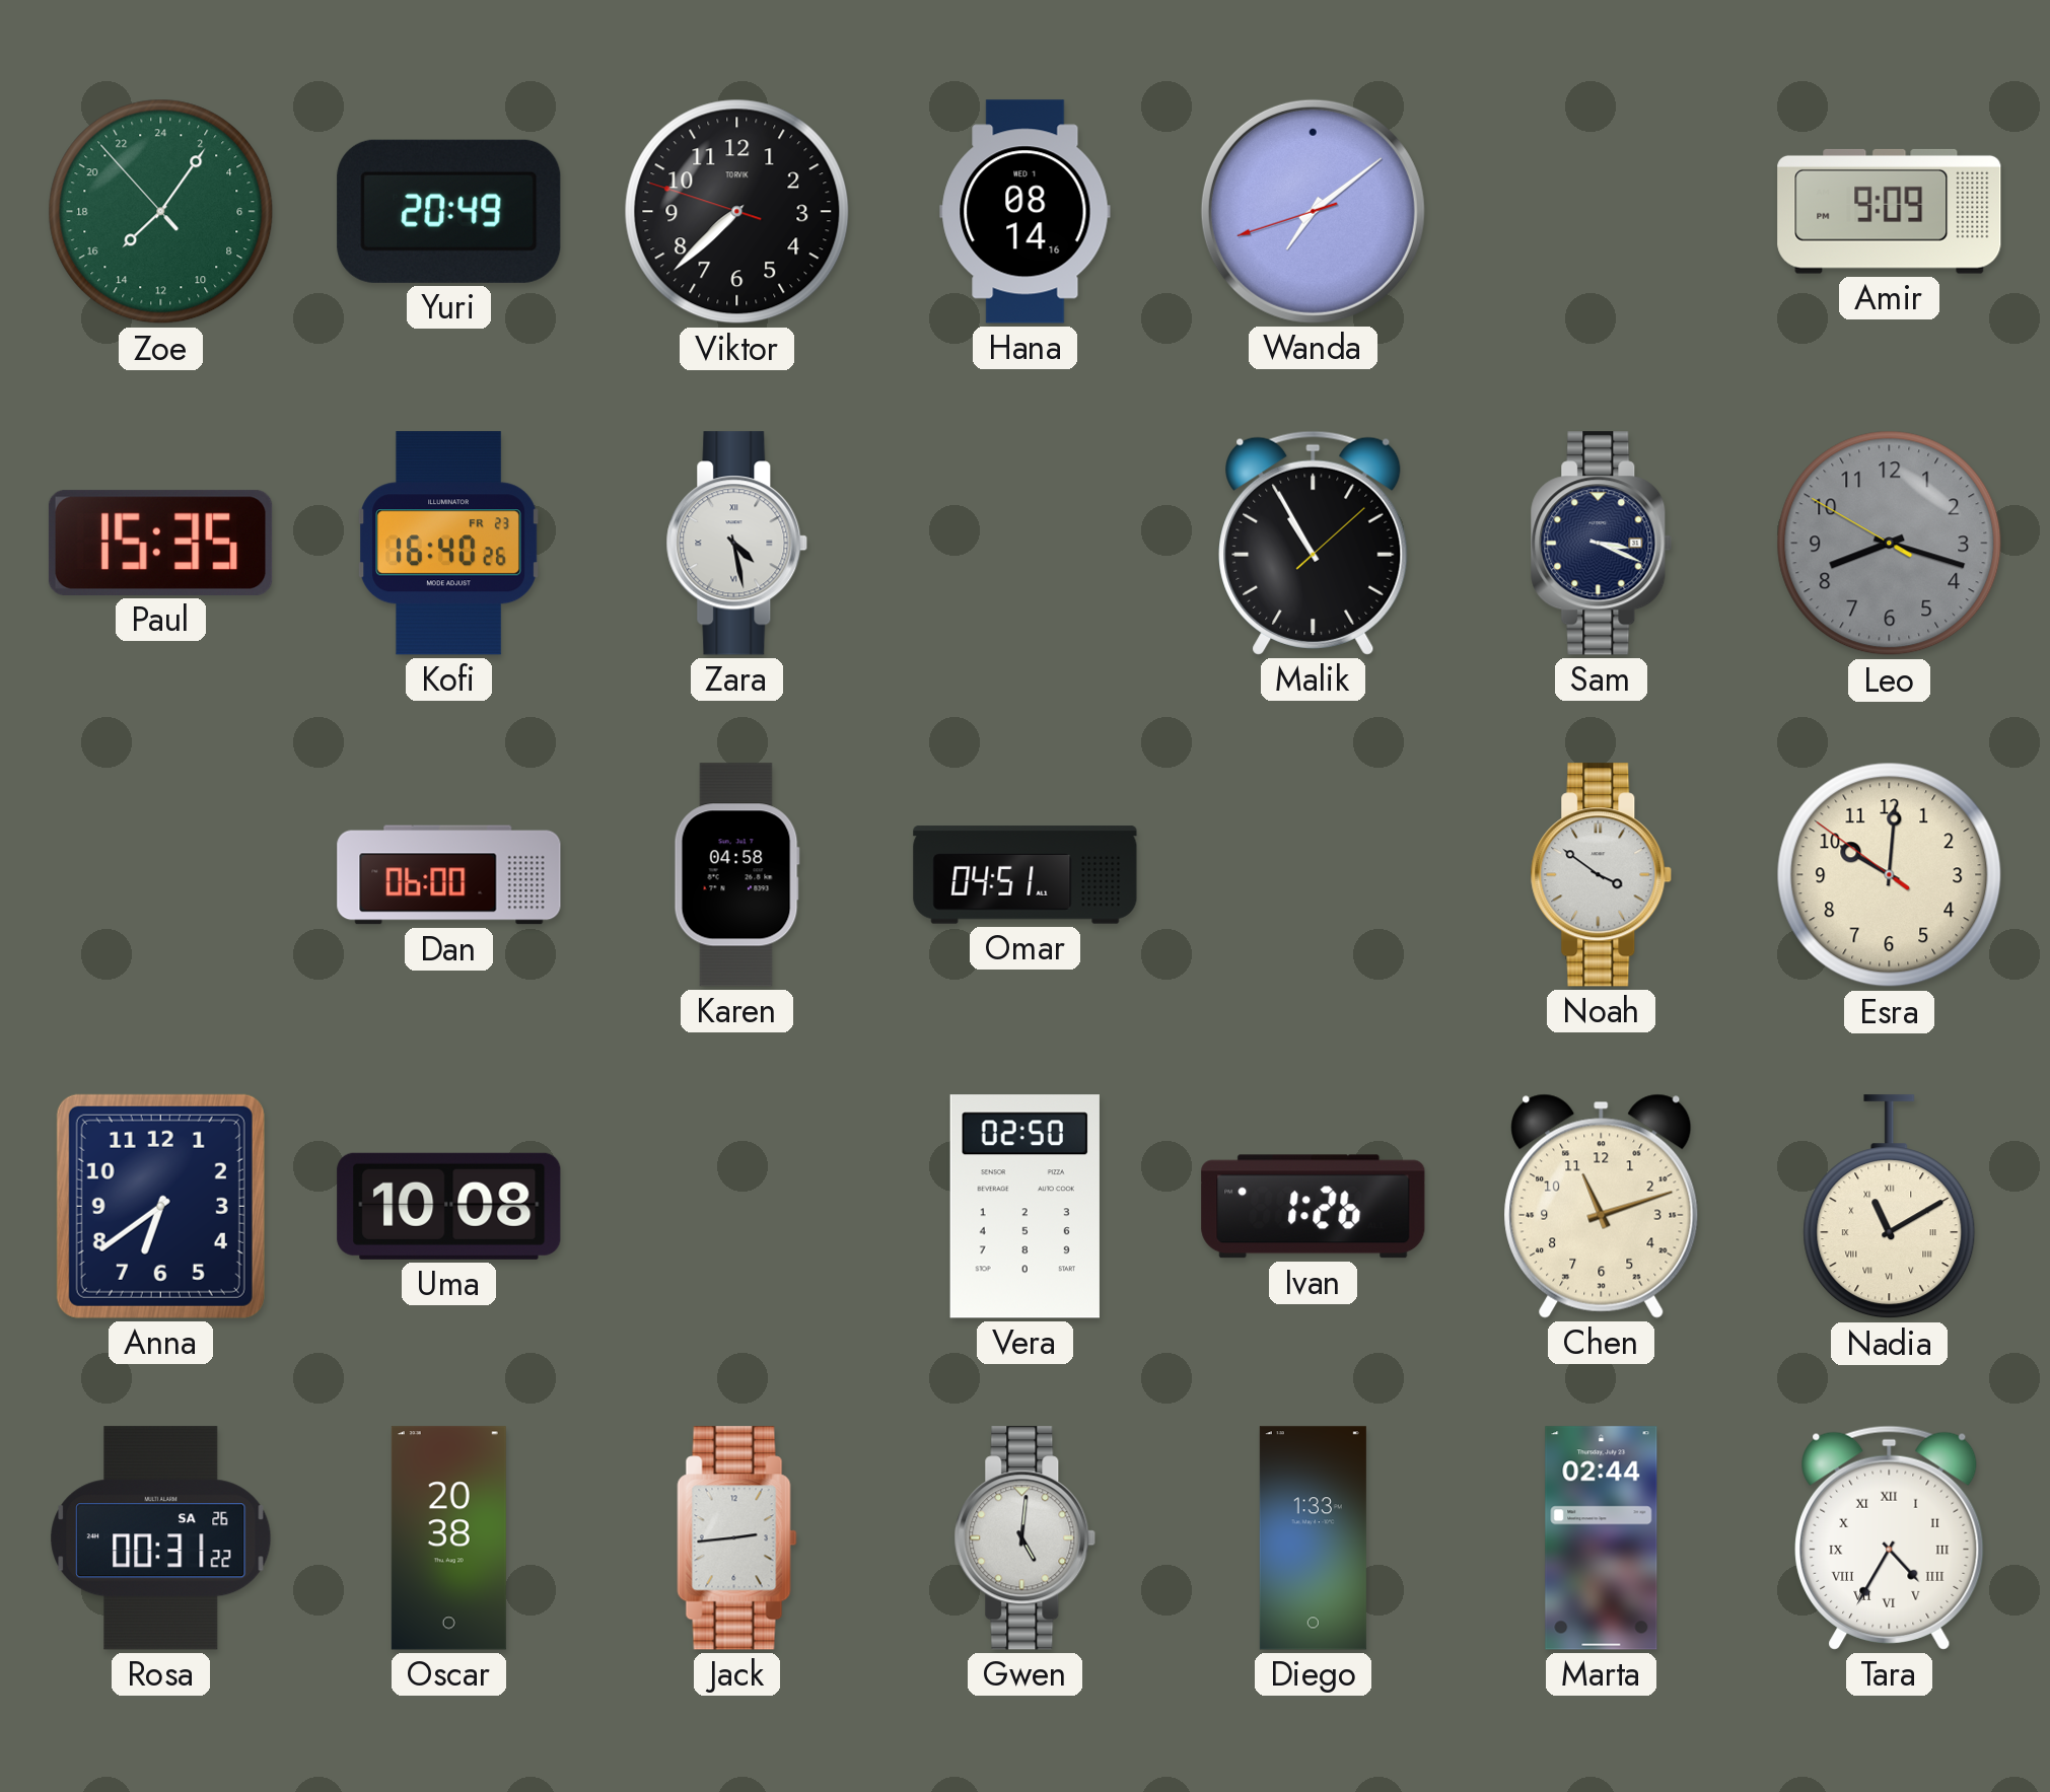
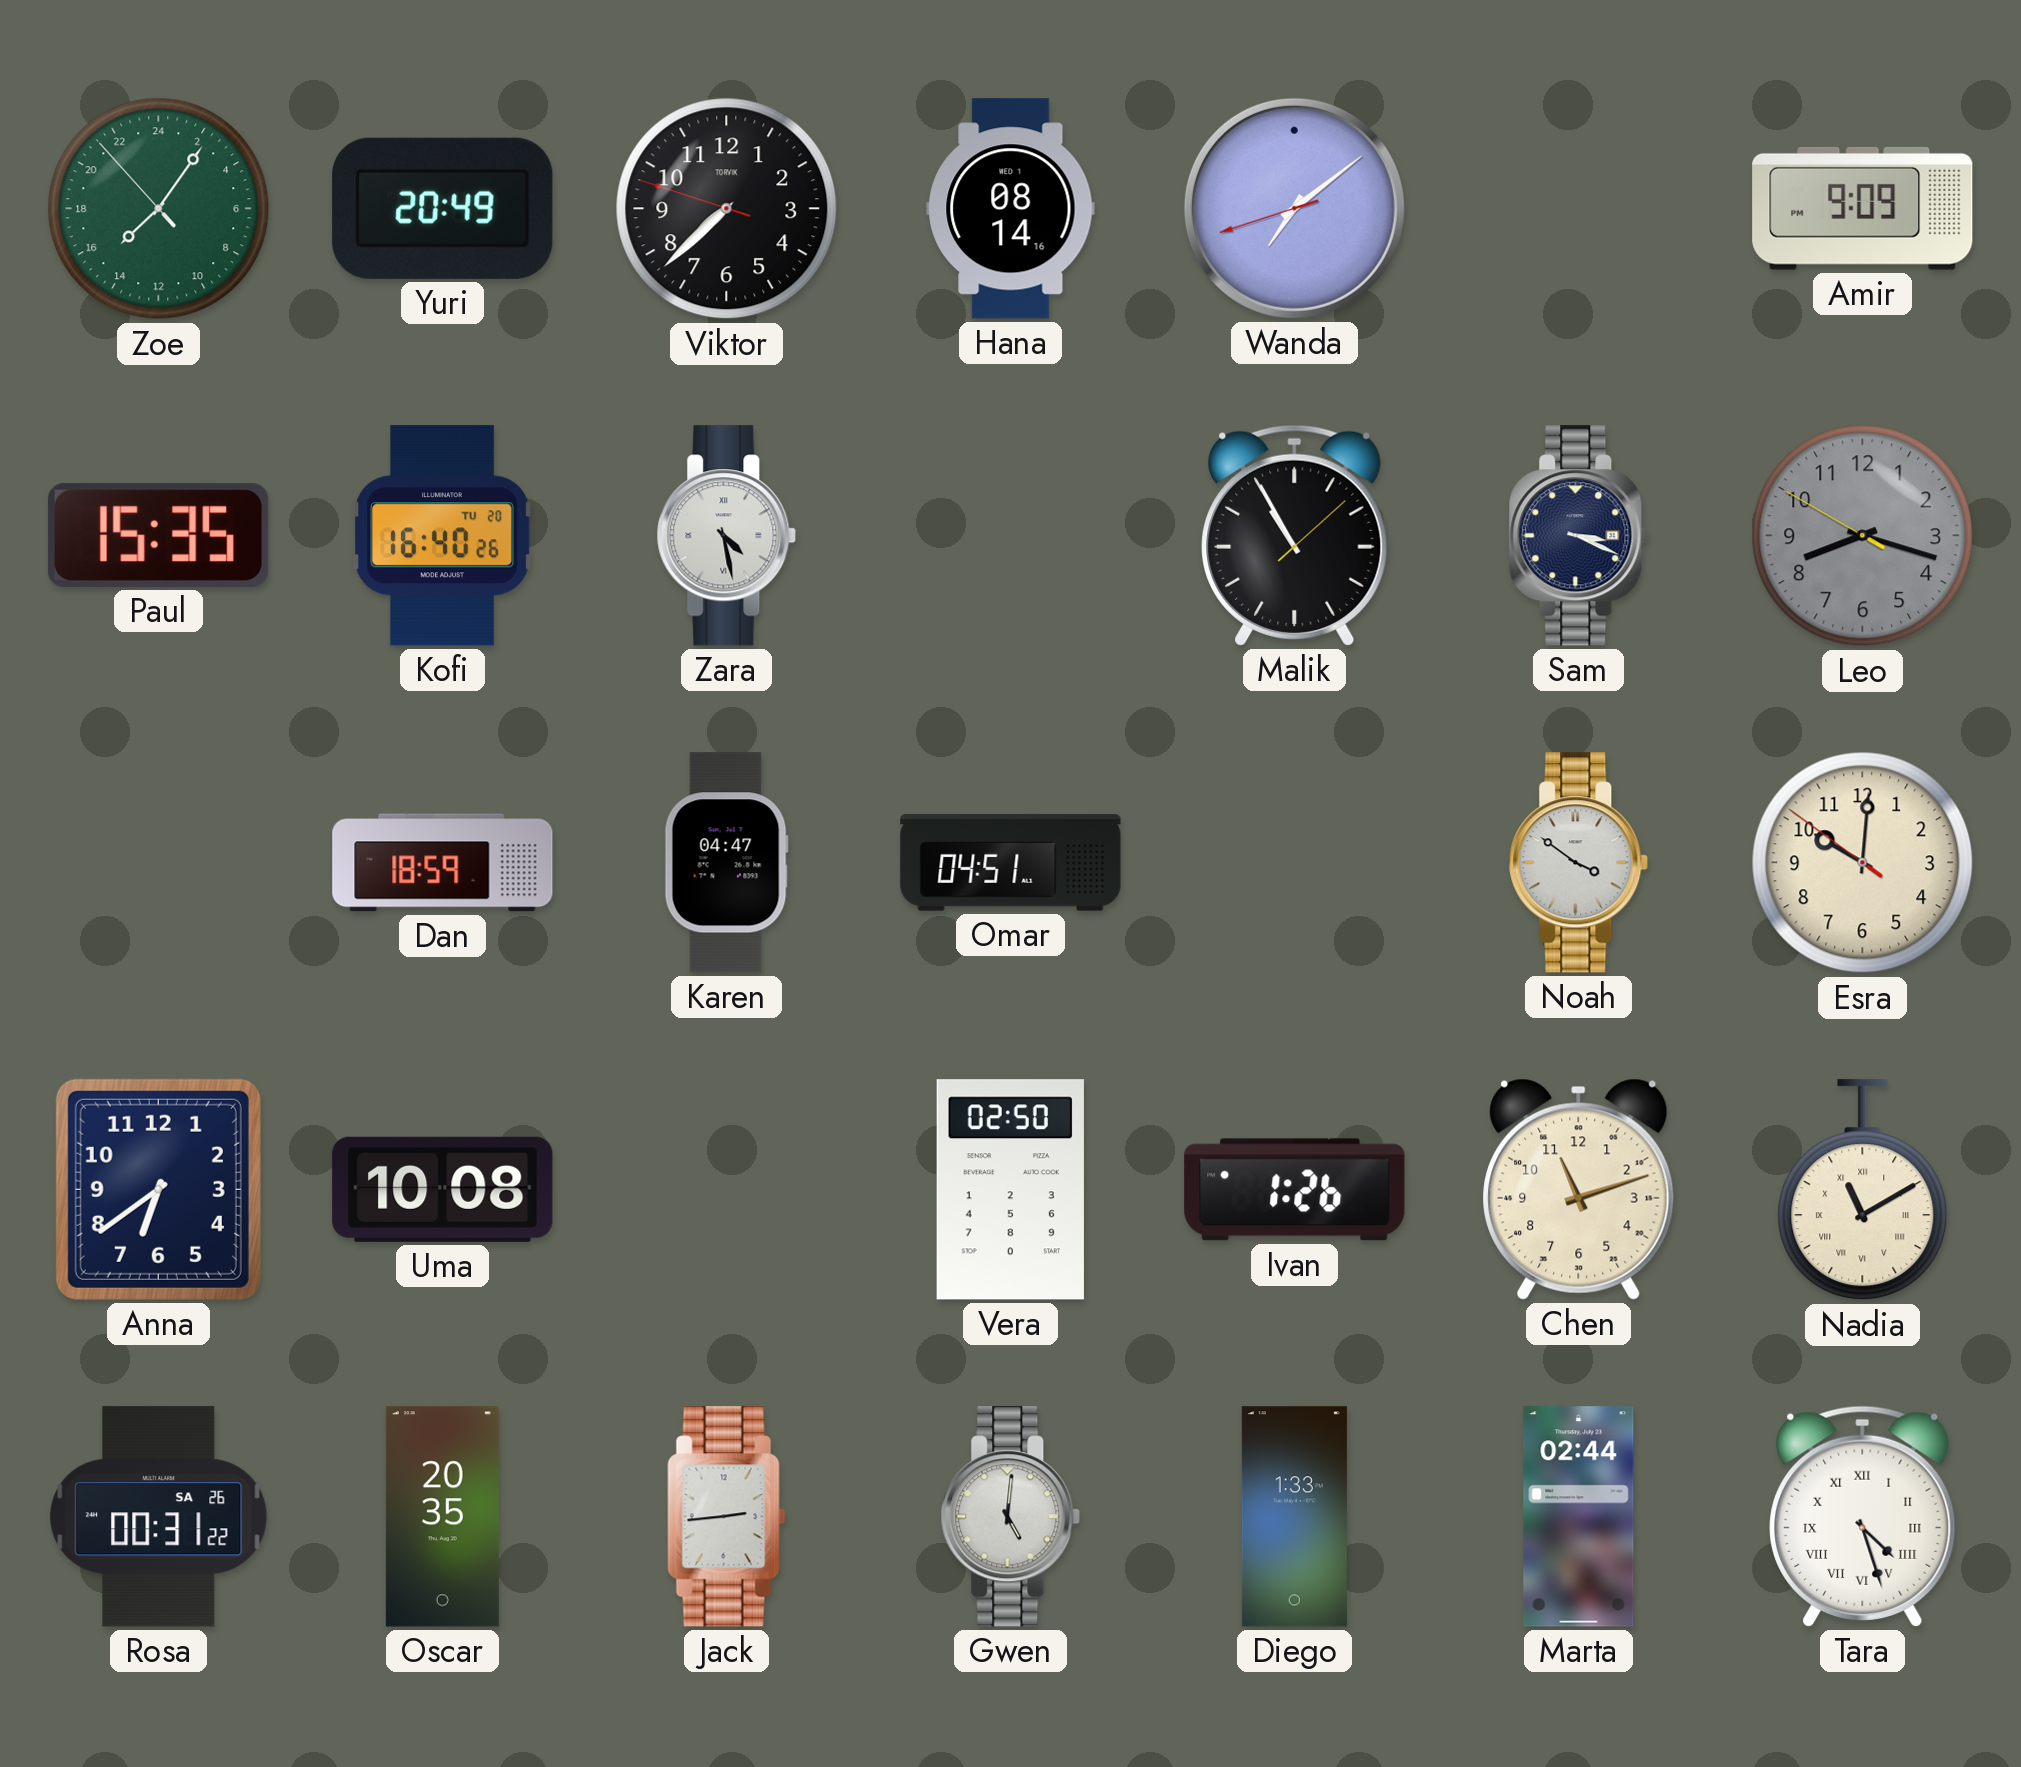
Kofi date: FR 23 -> TU 20
Dan: 06:00 -> 18:59
Karen: 04:58 -> 04:47
Oscar: 20:38 -> 20:35
Tara: 4:35 -> 4:27
